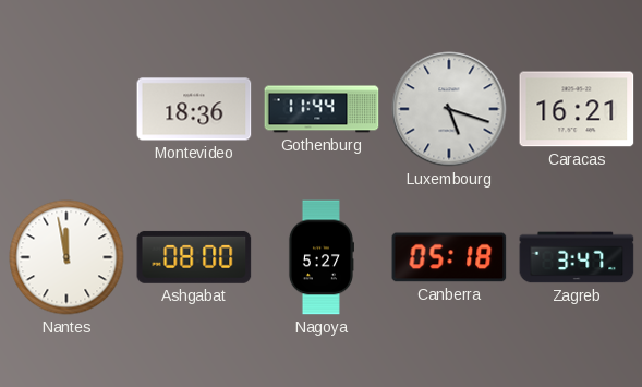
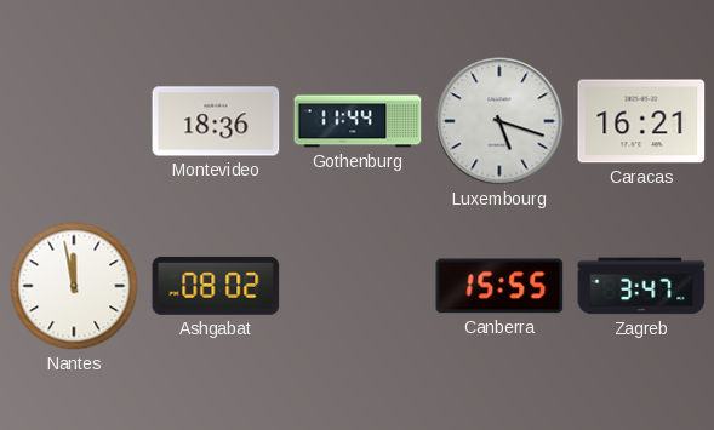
Ashgabat: 08:00 -> 08:02
Nagoya: 5:27 -> none
Canberra: 05:18 -> 15:55
